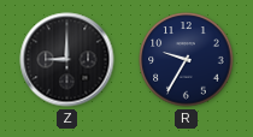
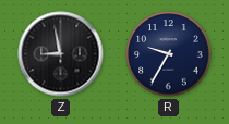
Z: 9:00 -> 8:58
